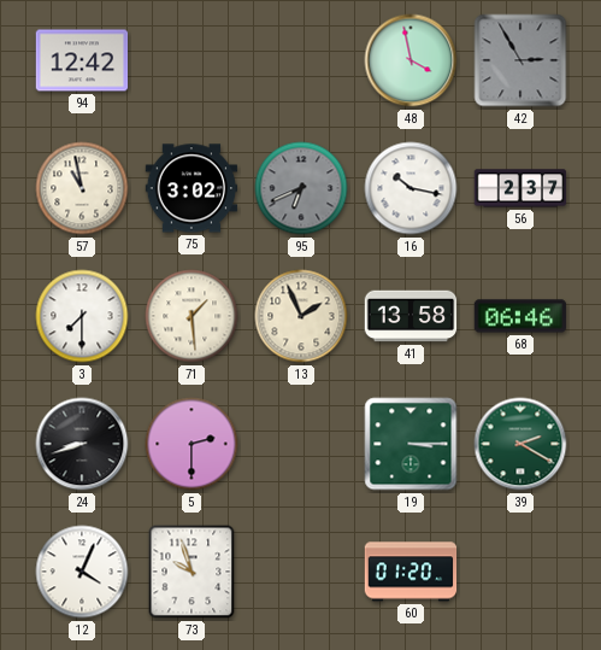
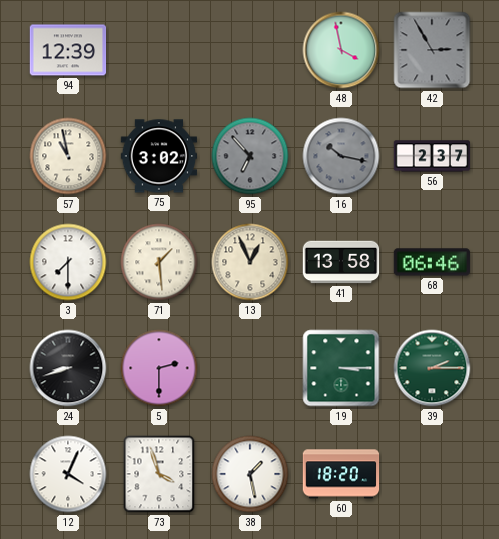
94: 12:42 -> 12:39
95: 6:41 -> 6:53
16 dial: white -> grey
13: 1:56 -> 12:56
39: 2:20 -> 2:15
73: 9:57 -> 3:57
38: none -> 1:28
60: 01:20 -> 18:20
